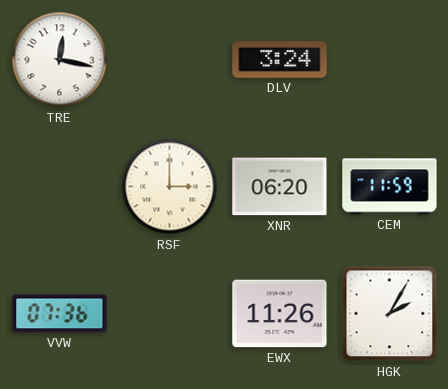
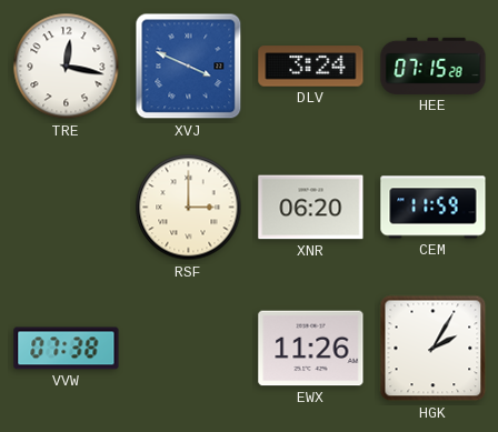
XVJ: none -> 3:49
HEE: none -> 07:15
VVW: 07:36 -> 07:38
